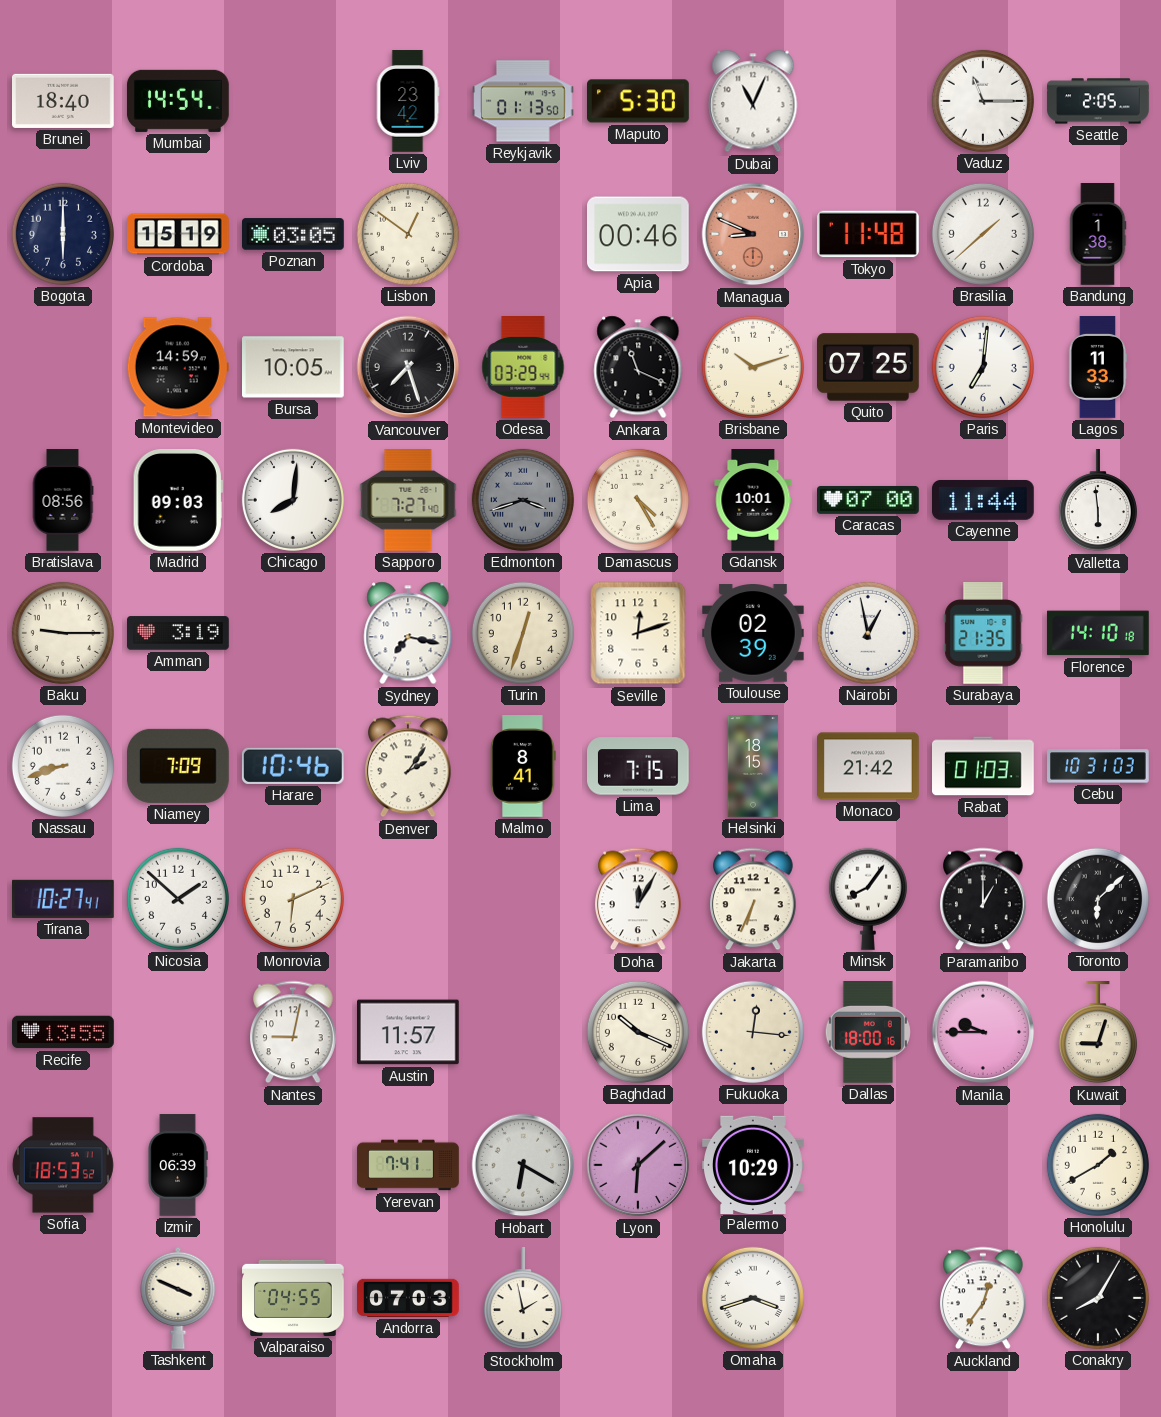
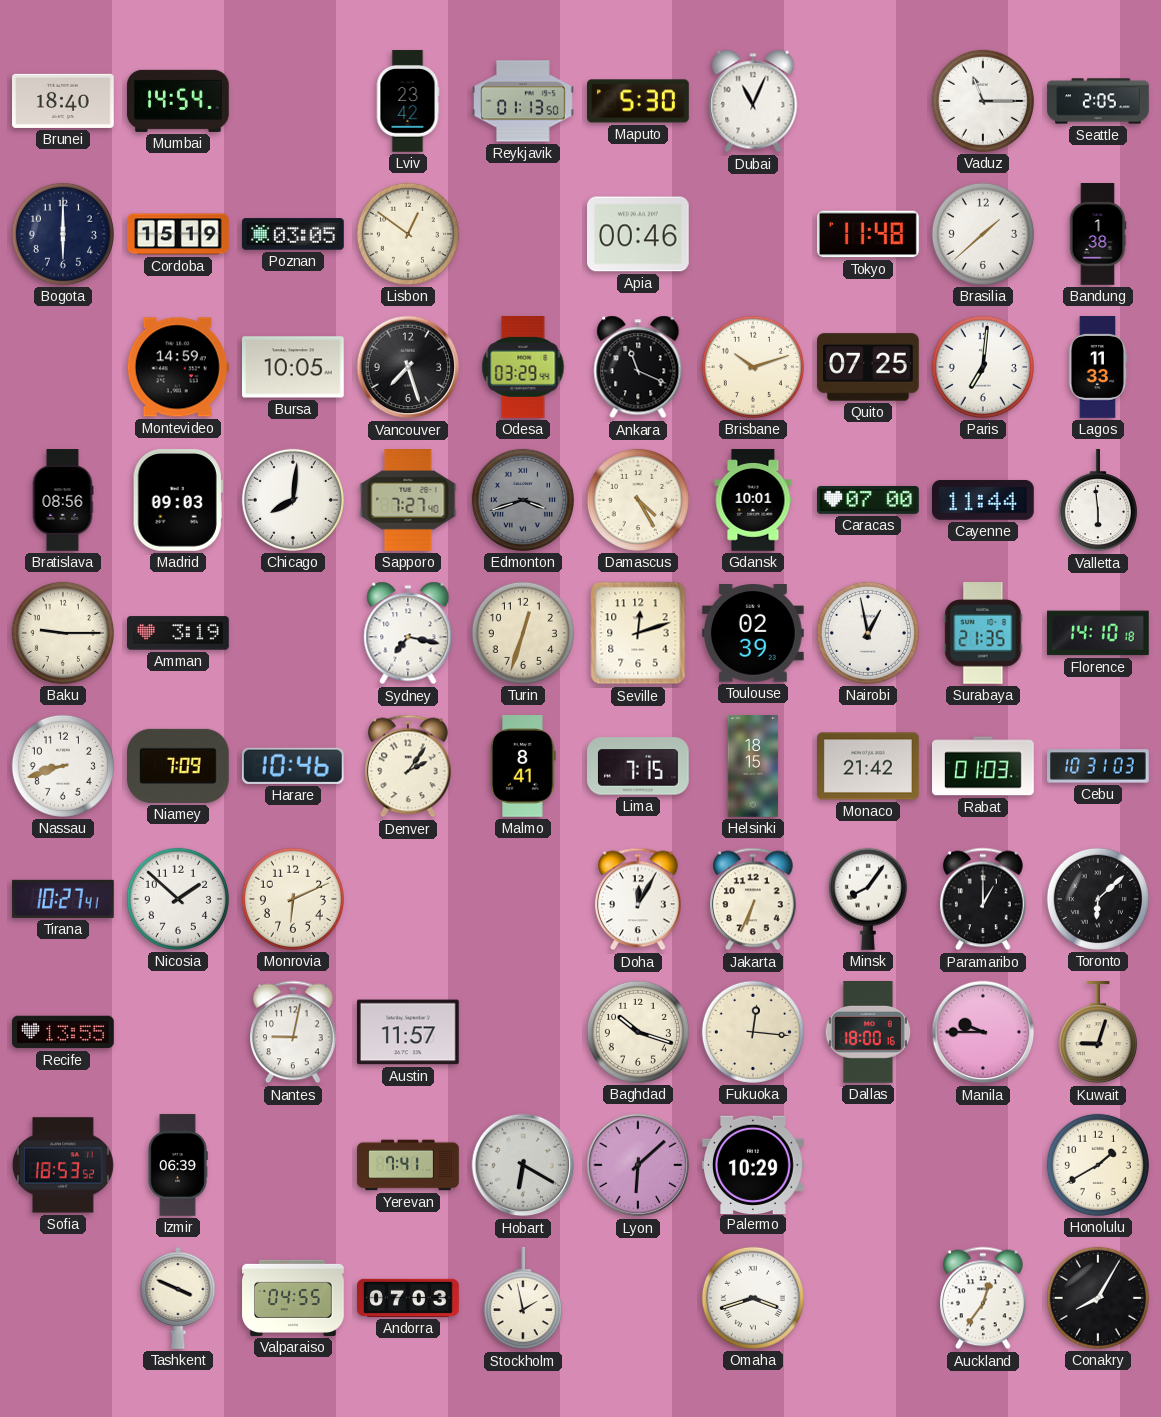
Managua: 8:49 -> none
Baghdad: 10:19 -> 10:18
